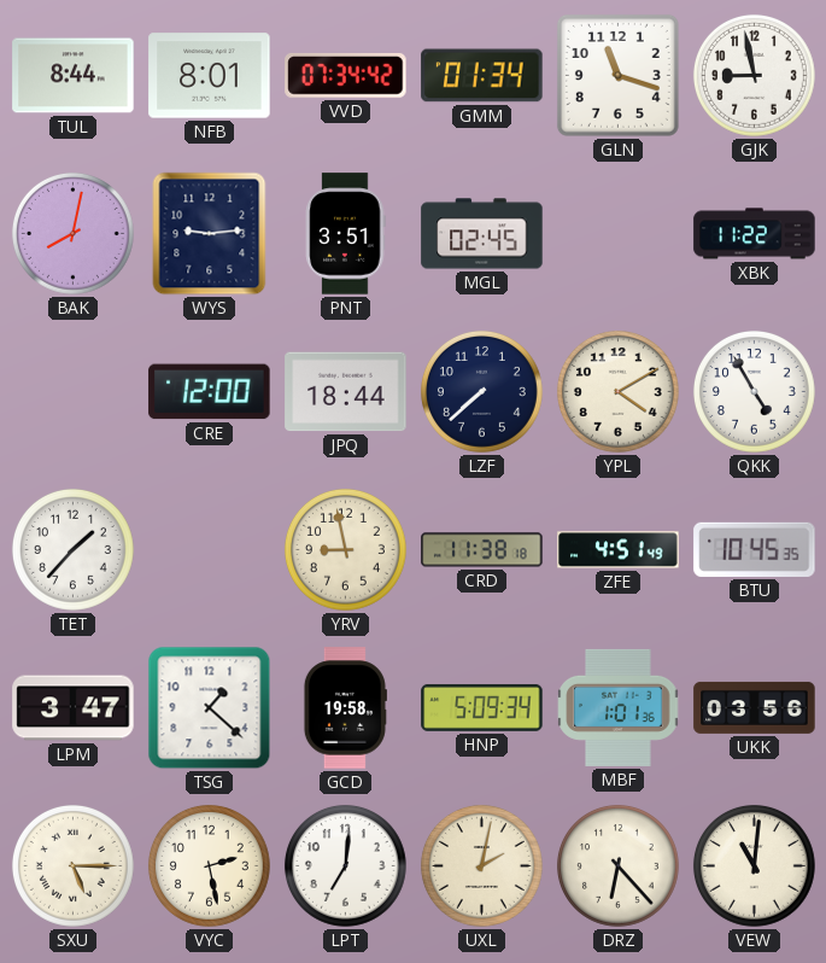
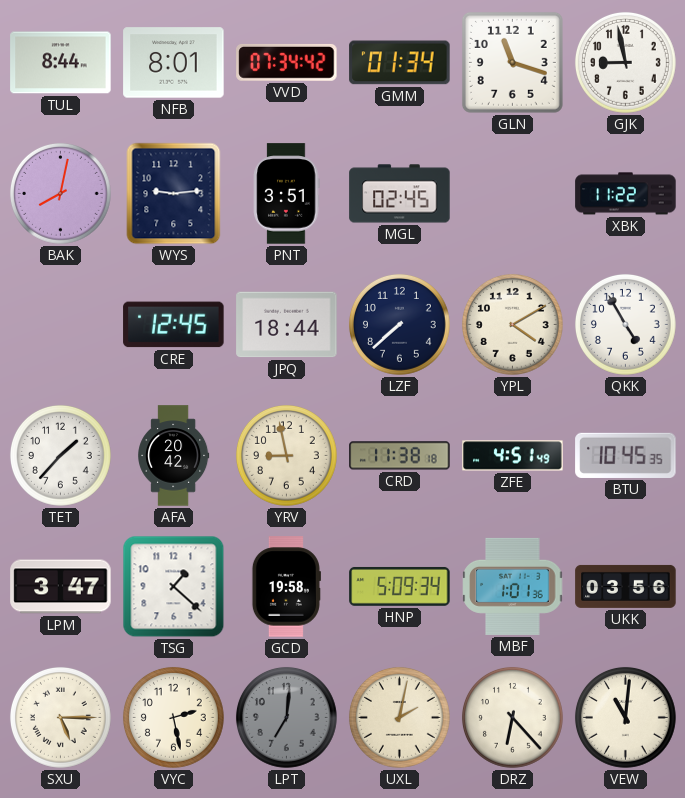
CRE: 12:00 -> 12:45
AFA: none -> 20:42
LPT dial: white -> grey
